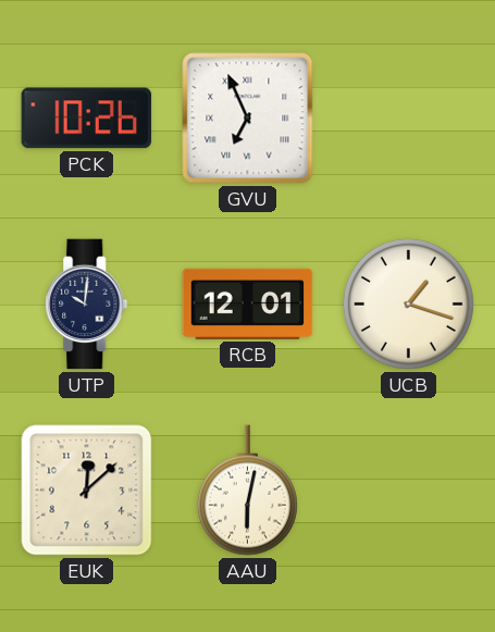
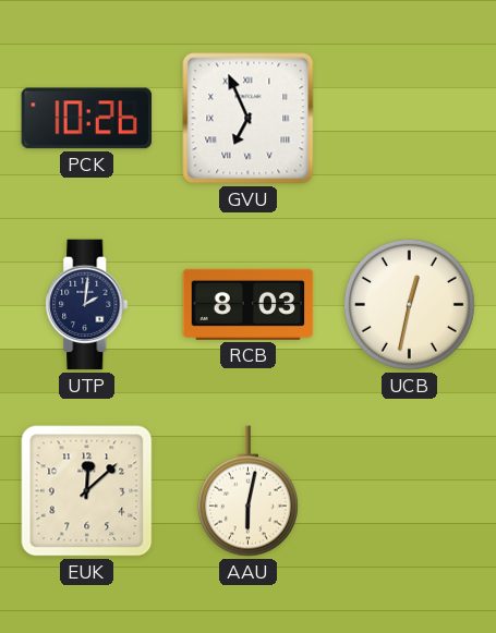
UTP: 10:01 -> 2:01
RCB: 12:01 -> 8:03
UCB: 1:18 -> 12:32
